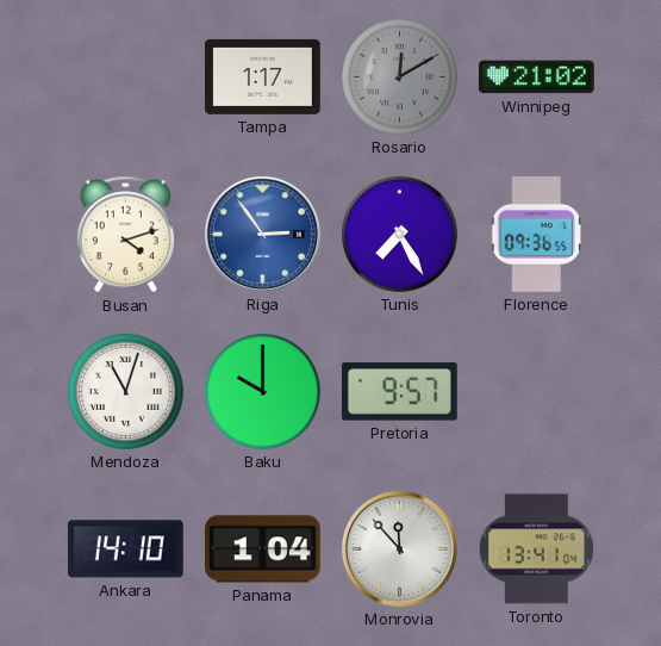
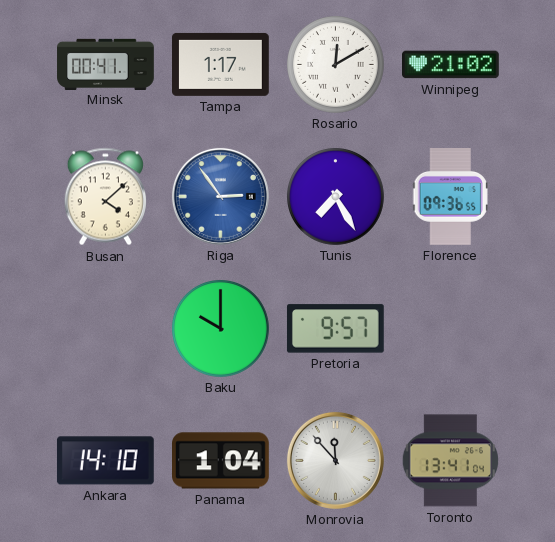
Minsk: none -> 00:41
Rosario dial: grey -> white
Busan: 4:12 -> 4:08
Mendoza: 11:03 -> none
